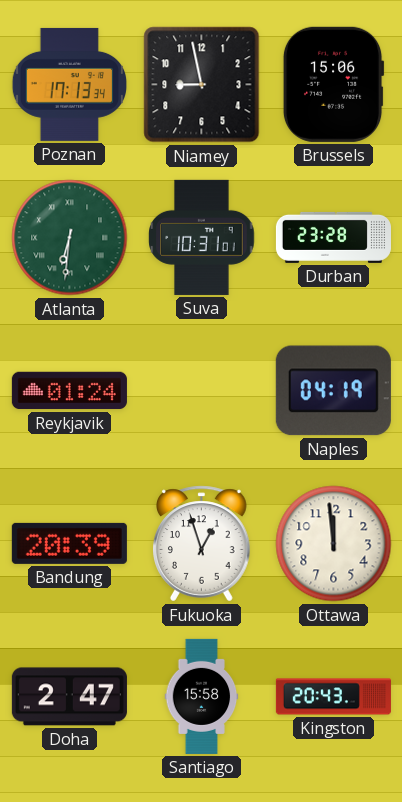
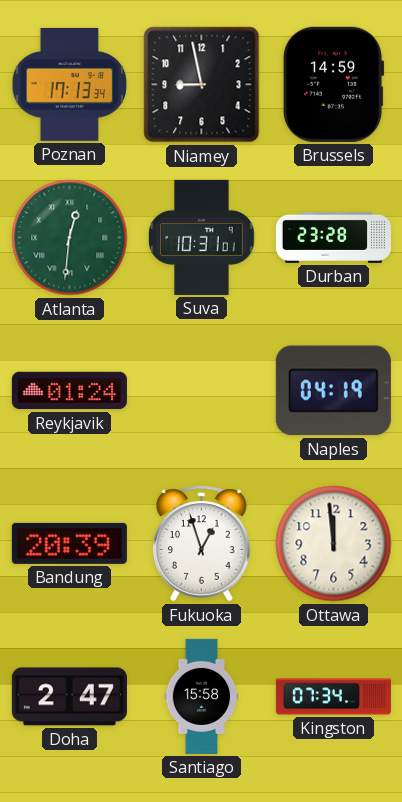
Brussels: 15:06 -> 14:59
Atlanta: 6:31 -> 12:31
Kingston: 20:43 -> 07:34
